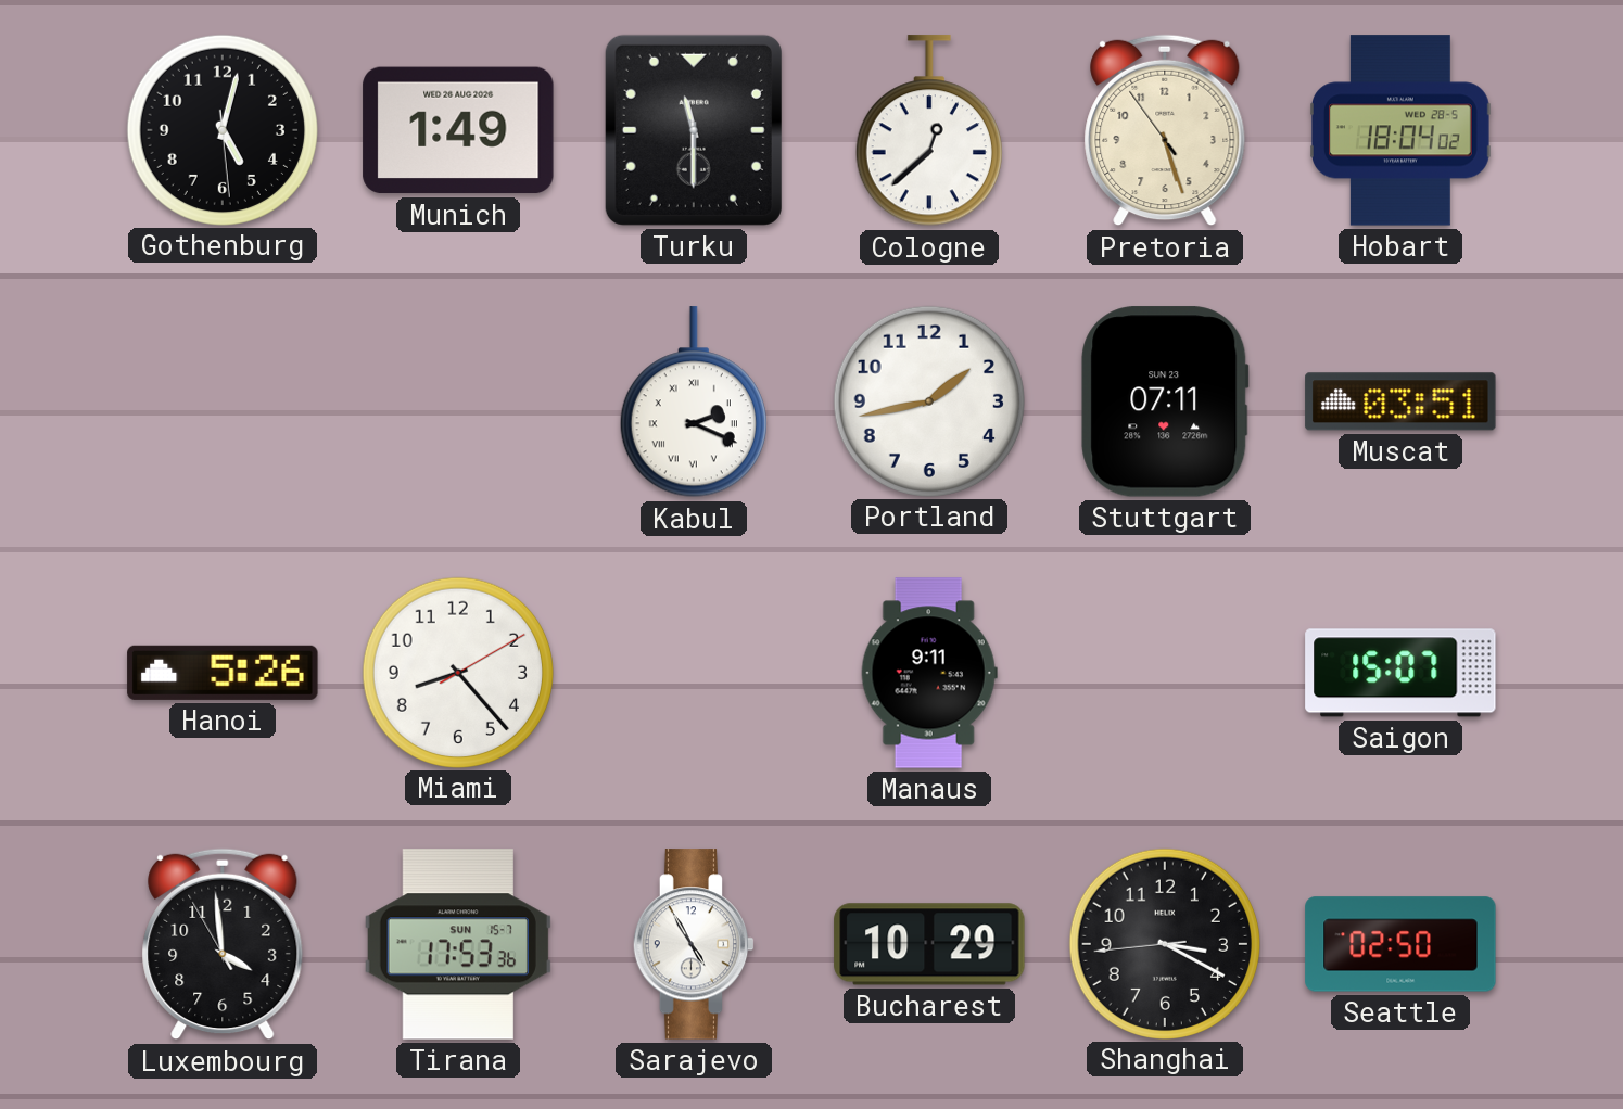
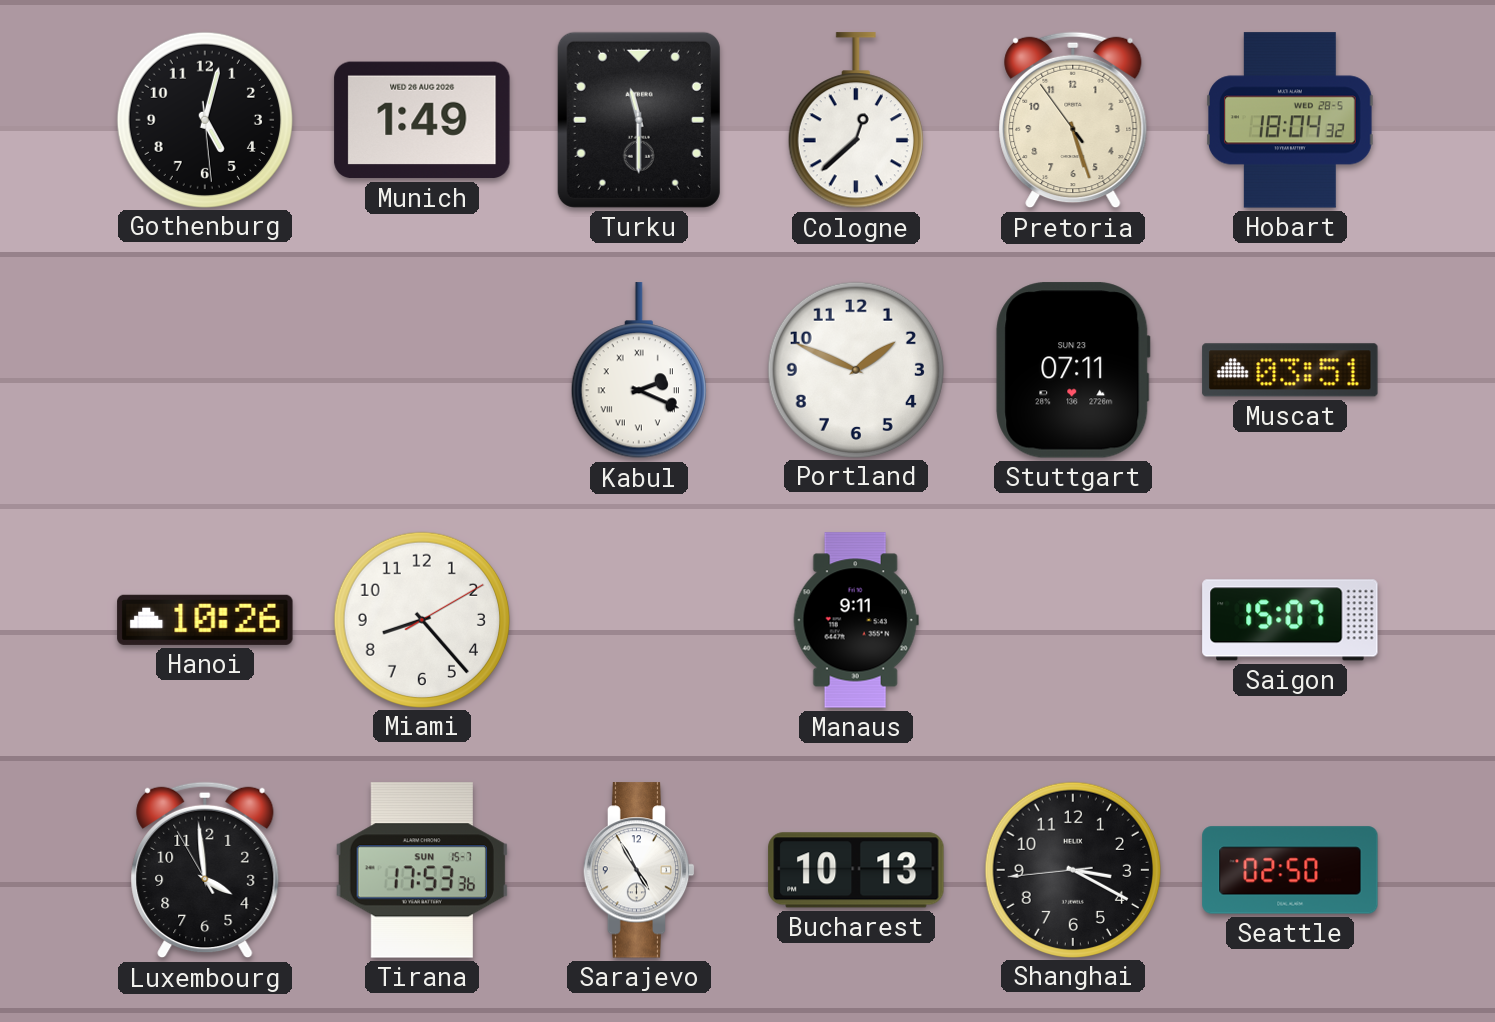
Hobart: 18:04:02 -> 18:04:32
Portland: 1:43 -> 1:49
Hanoi: 5:26 -> 10:26
Bucharest: 10:29 -> 10:13
